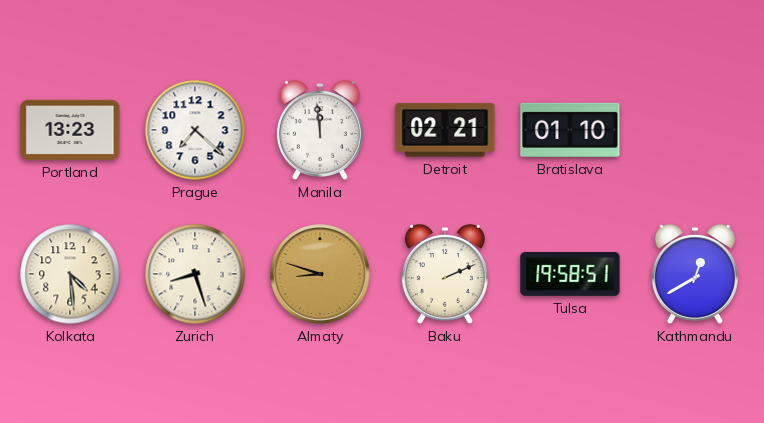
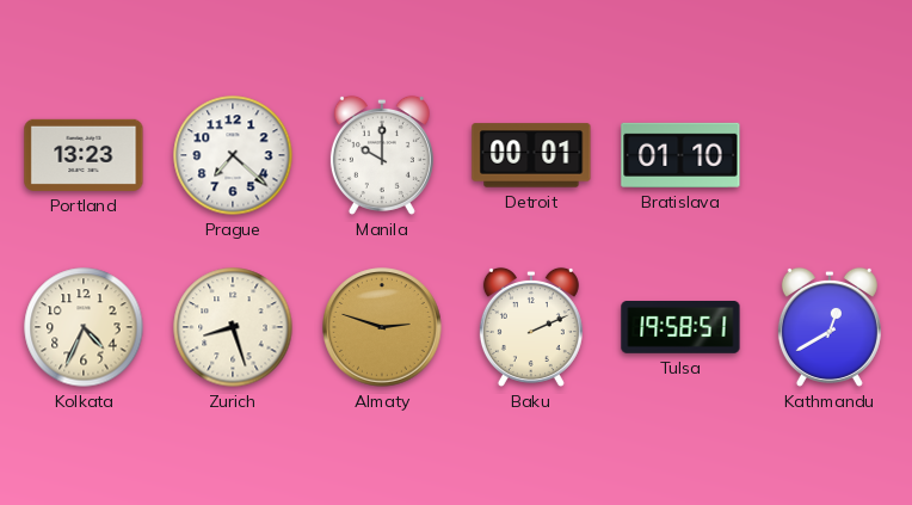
Manila: 11:59 -> 10:00
Detroit: 02:21 -> 00:01
Kolkata: 4:29 -> 4:34
Almaty: 8:48 -> 2:48
